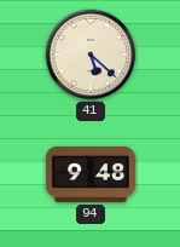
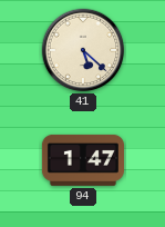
94: 9:48 -> 1:47
